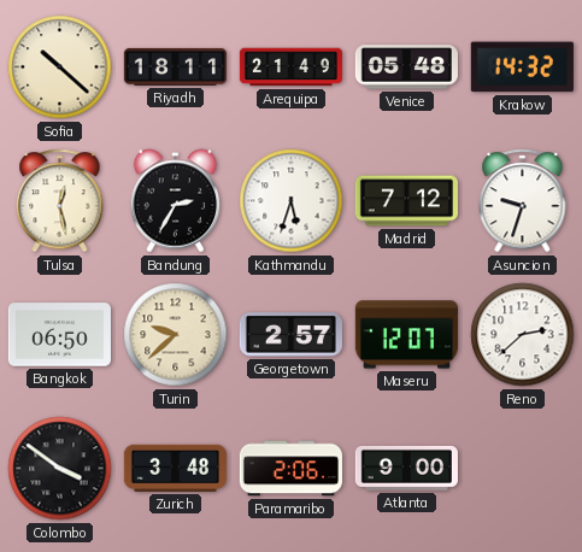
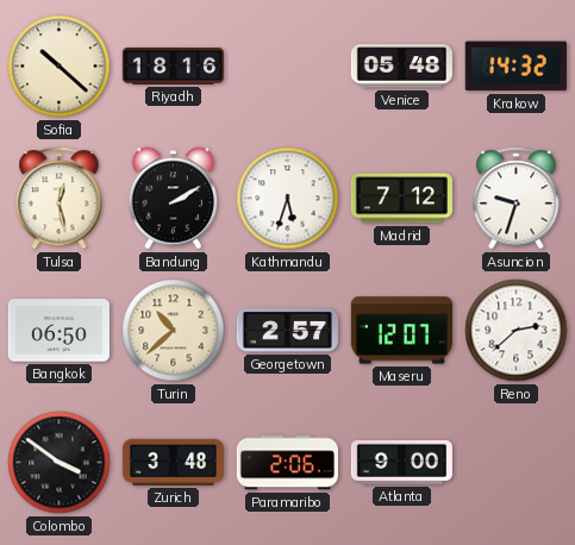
Riyadh: 18:11 -> 18:16
Arequipa: 21:49 -> none
Bandung: 2:35 -> 2:10
Turin: 9:38 -> 10:38
